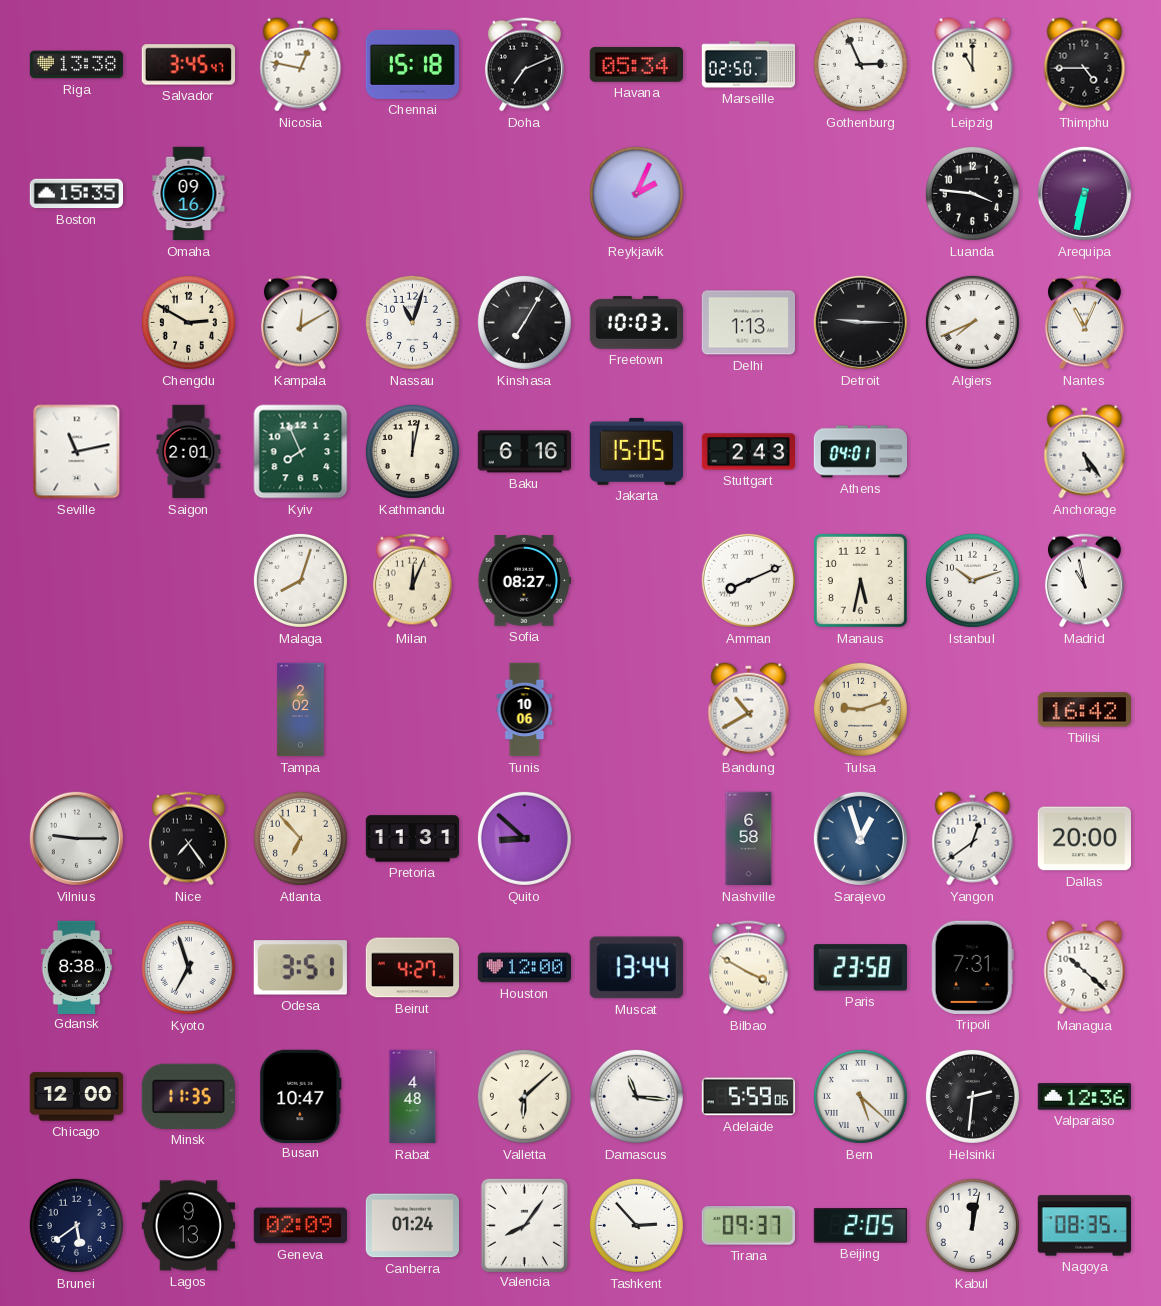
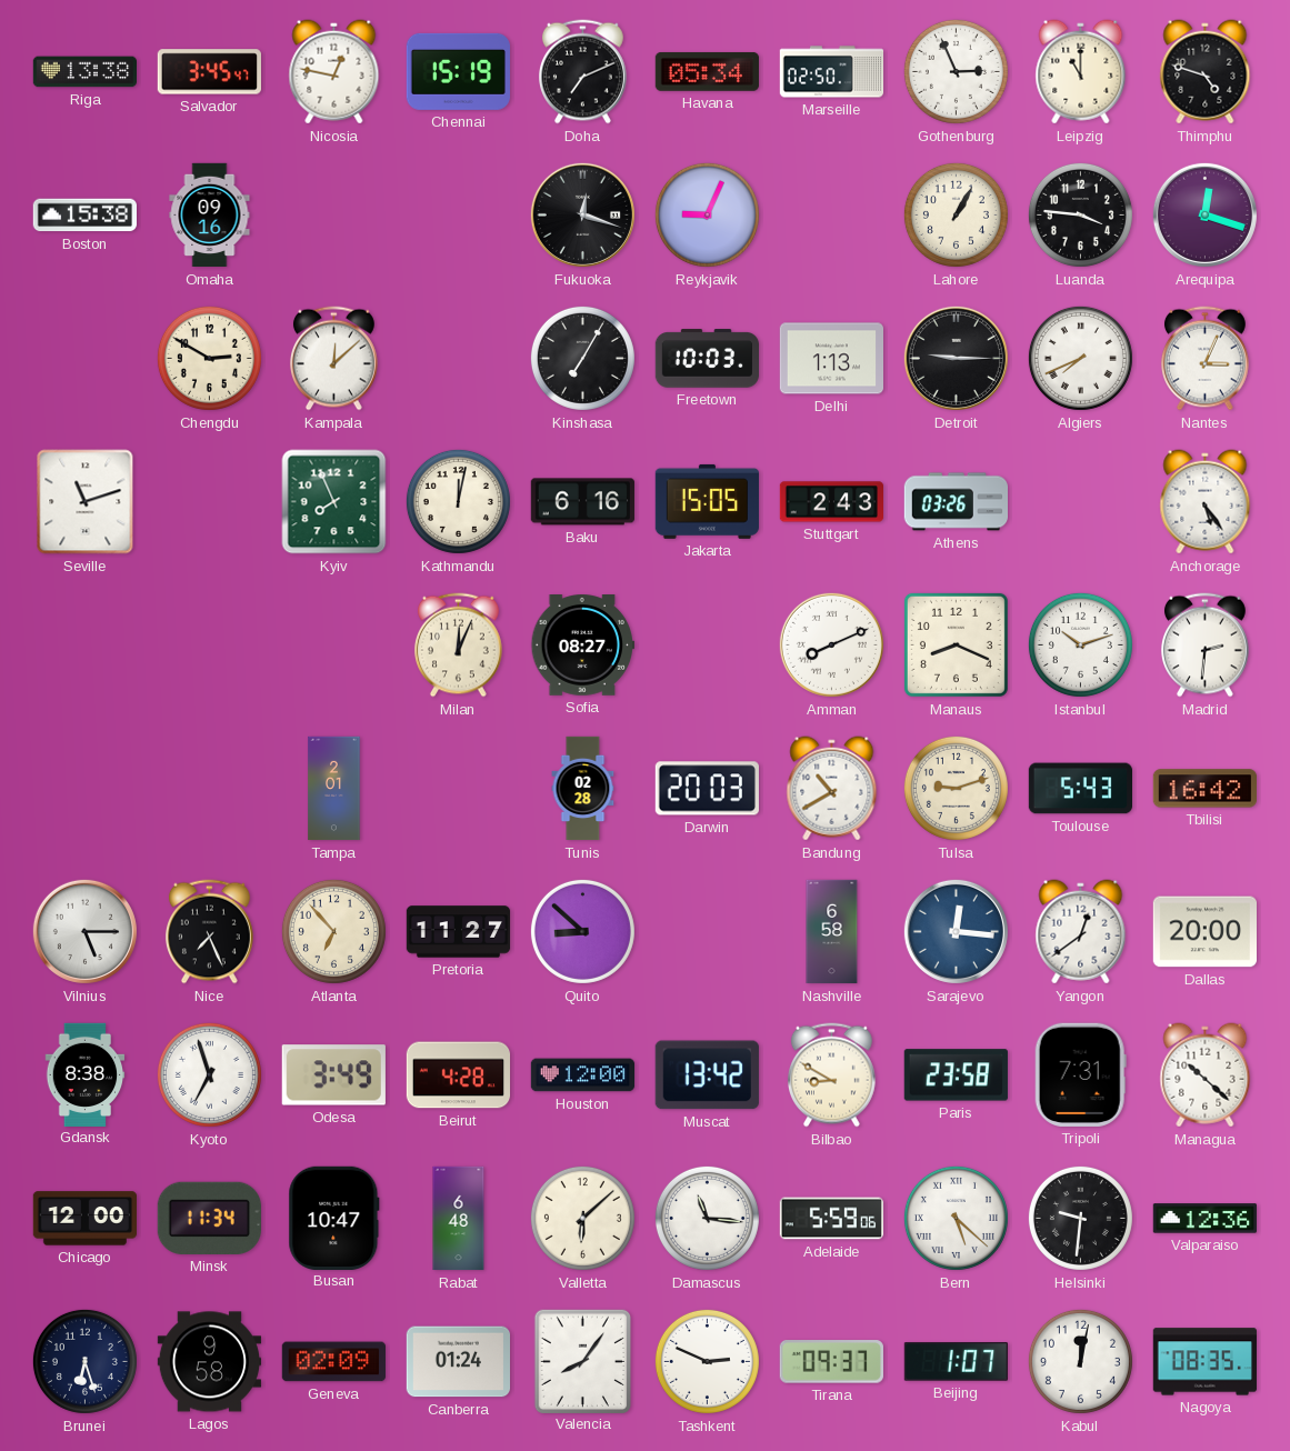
Chennai: 15:18 -> 15:19
Thimphu: 4:45 -> 4:48
Boston: 15:35 -> 15:38
Fukuoka: none -> 12:18
Reykjavik: 2:04 -> 9:04
Lahore: none -> 1:05
Arequipa: 6:32 -> 12:18
Kampala: 12:10 -> 12:08
Nassau: 11:03 -> none
Nantes: 11:04 -> 3:04
Seville: 11:13 -> 11:12
Saigon: 2:01 -> none
Athens: 04:01 -> 03:26
Malaga: 8:03 -> none
Manaus: 5:32 -> 8:19
Madrid: 10:58 -> 2:31
Tampa: 2:02 -> 2:01
Tunis: 10:06 -> 02:28
Darwin: none -> 20:03
Toulouse: none -> 5:43
Vilnius: 9:15 -> 5:15
Nice: 7:24 -> 7:26
Pretoria: 11:31 -> 11:27
Sarajevo: 12:57 -> 12:16
Odesa: 3:51 -> 3:49
Beirut: 4:27 -> 4:28
Muscat: 13:44 -> 13:42
Bilbao: 3:50 -> 8:50
Minsk: 11:35 -> 11:34
Rabat: 4:48 -> 6:48
Helsinki: 2:31 -> 9:31
Brunei: 5:39 -> 6:27
Lagos: 9:13 -> 9:58
Tashkent: 2:53 -> 2:49
Beijing: 2:05 -> 1:07
